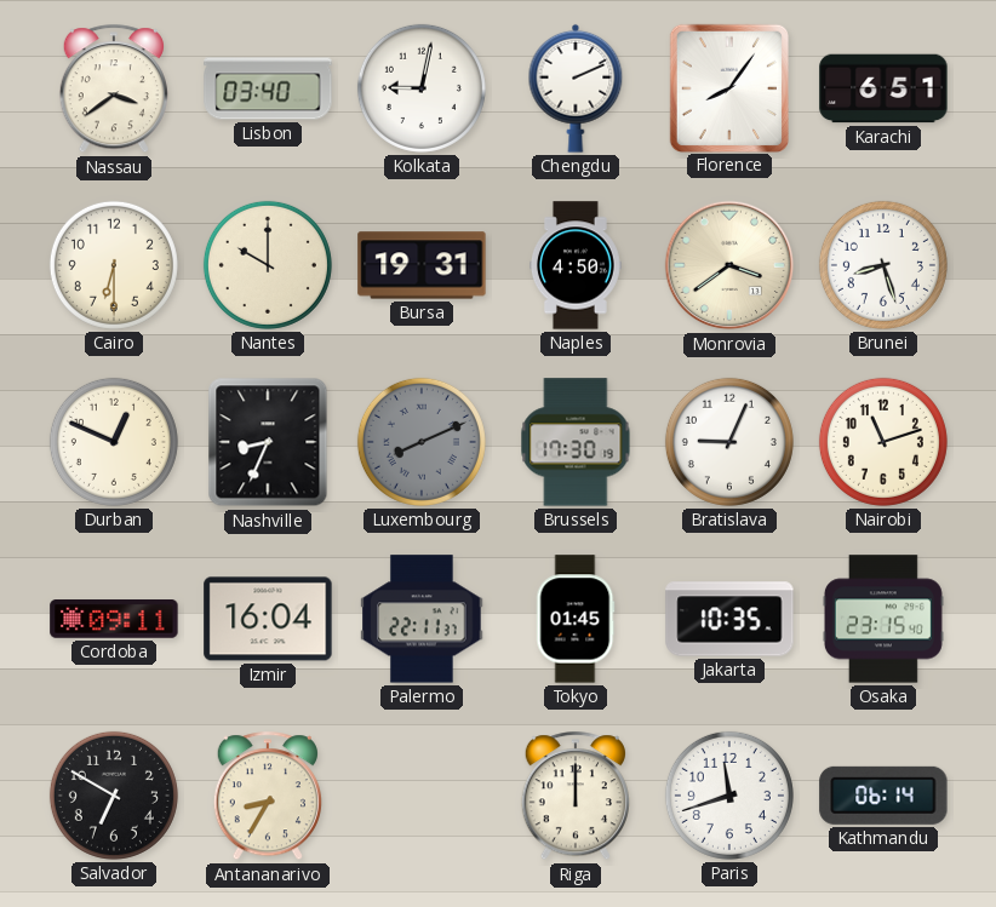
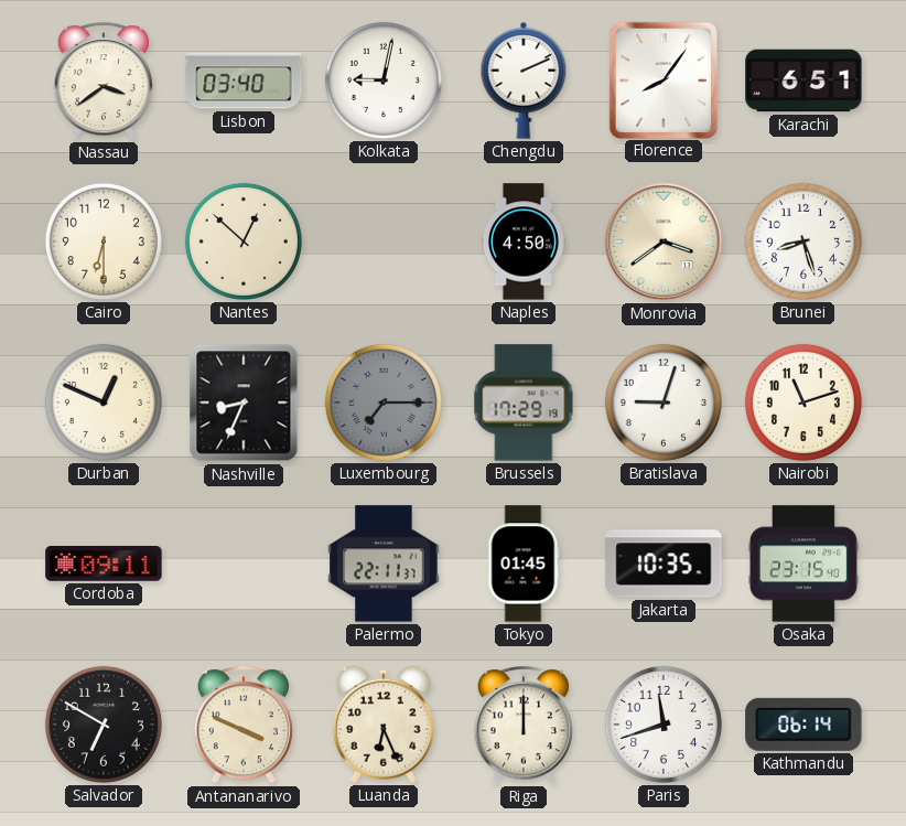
Nantes: 10:00 -> 12:52
Bursa: 19:31 -> none
Luxembourg: 8:11 -> 7:15
Brussels: 17:30 -> 17:29
Bratislava: 9:04 -> 9:03
Izmir: 16:04 -> none
Antananarivo: 8:35 -> 3:49
Luanda: none -> 6:26
